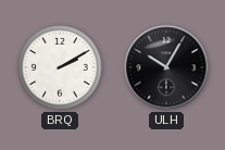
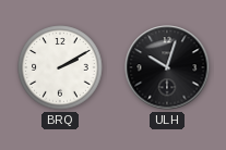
ULH: 10:05 -> 10:03
